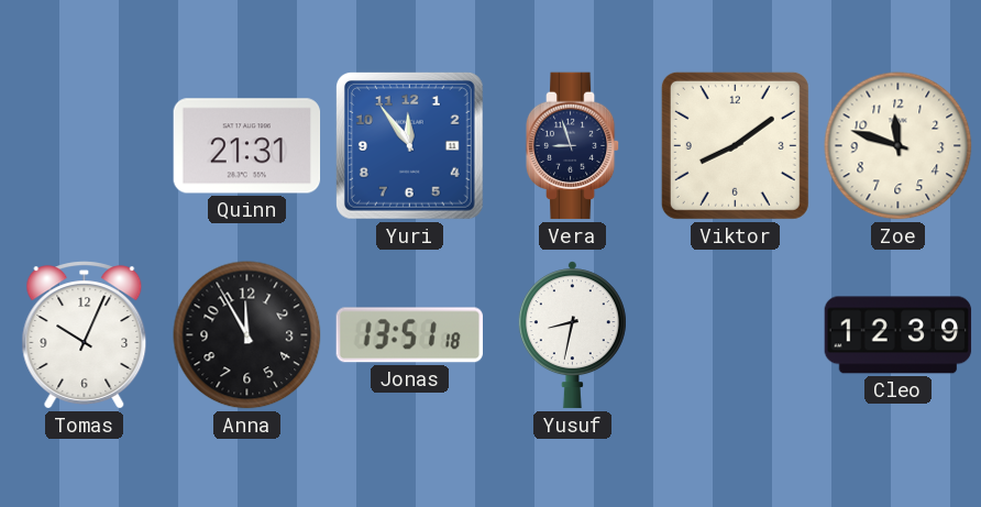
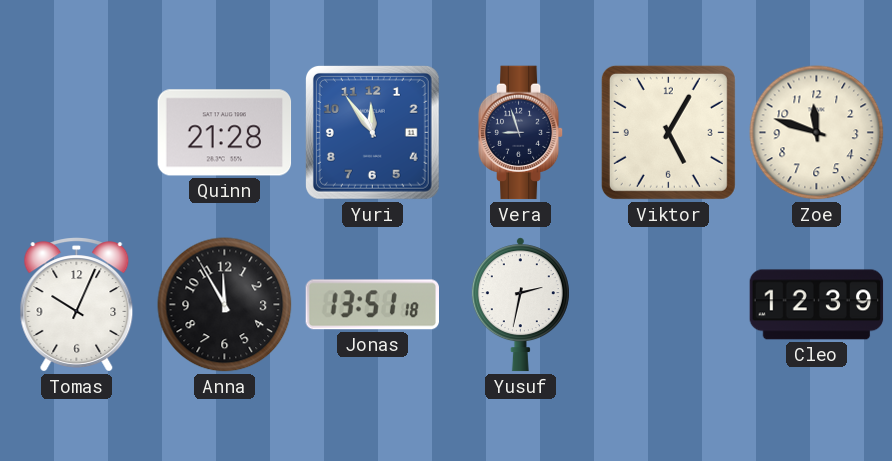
Quinn: 21:31 -> 21:28
Viktor: 8:09 -> 5:05
Yusuf: 8:32 -> 2:32
